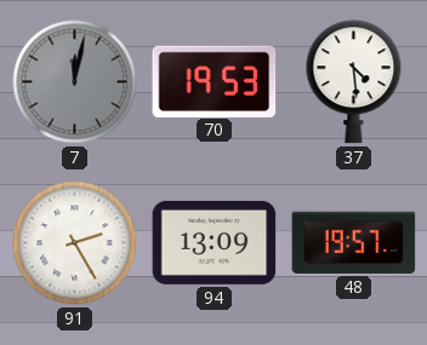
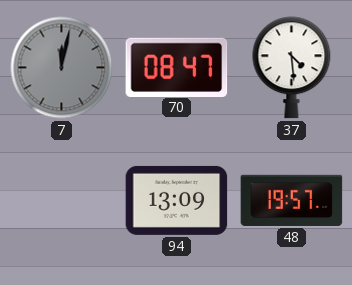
70: 19:53 -> 08:47
91: 2:25 -> none
